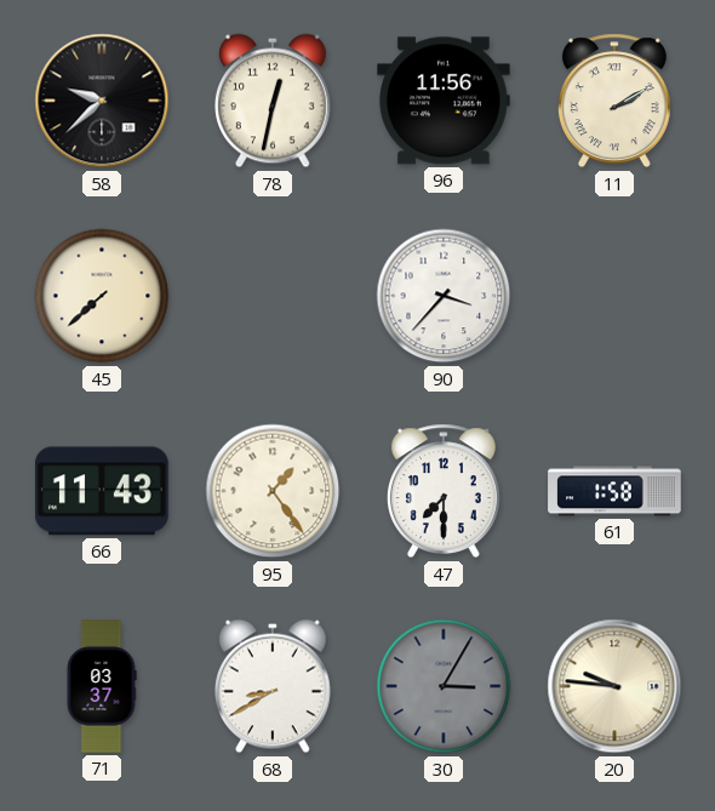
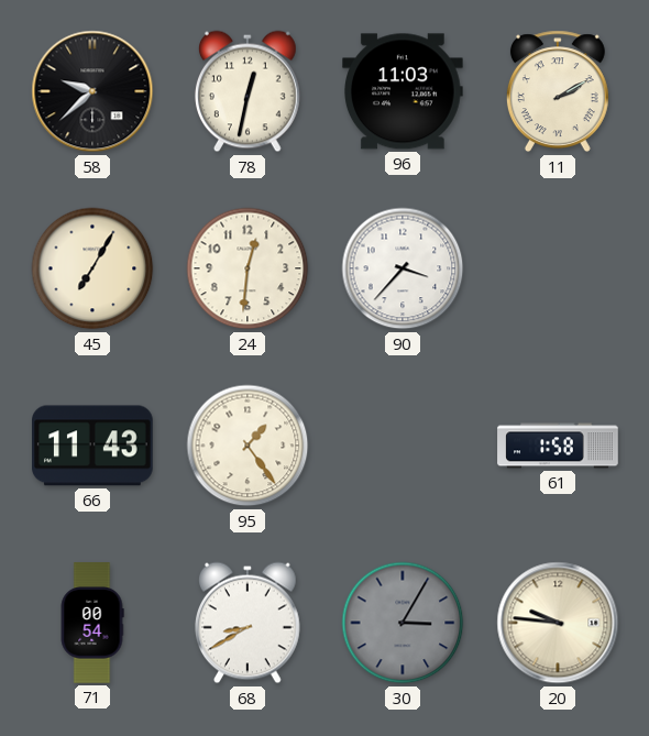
96: 11:56 -> 11:03
45: 7:38 -> 7:05
24: none -> 12:31
47: 7:30 -> none
71: 03:37 -> 00:54
